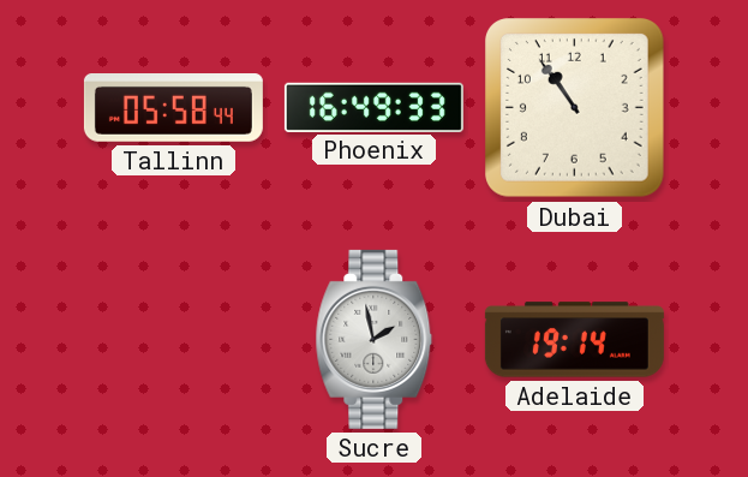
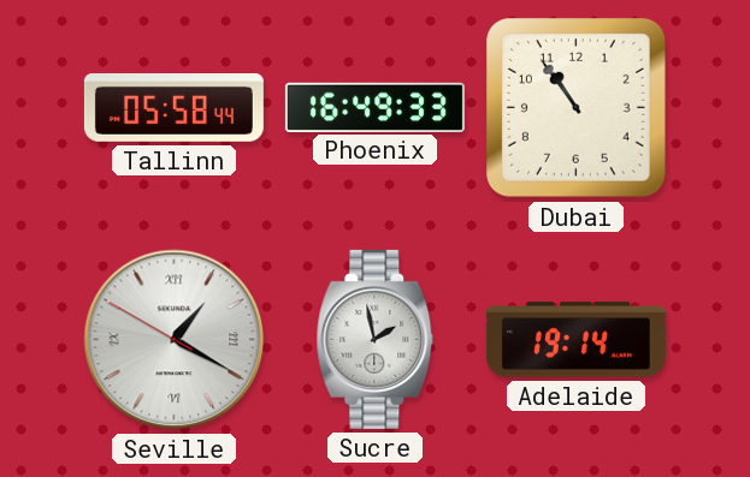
Seville: none -> 1:19
